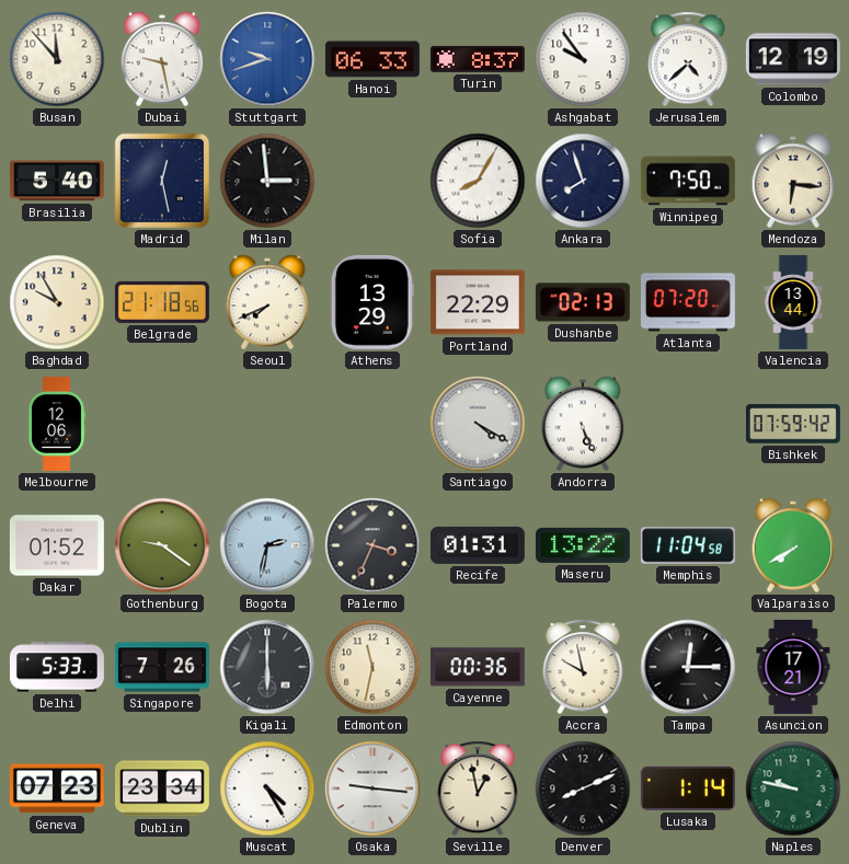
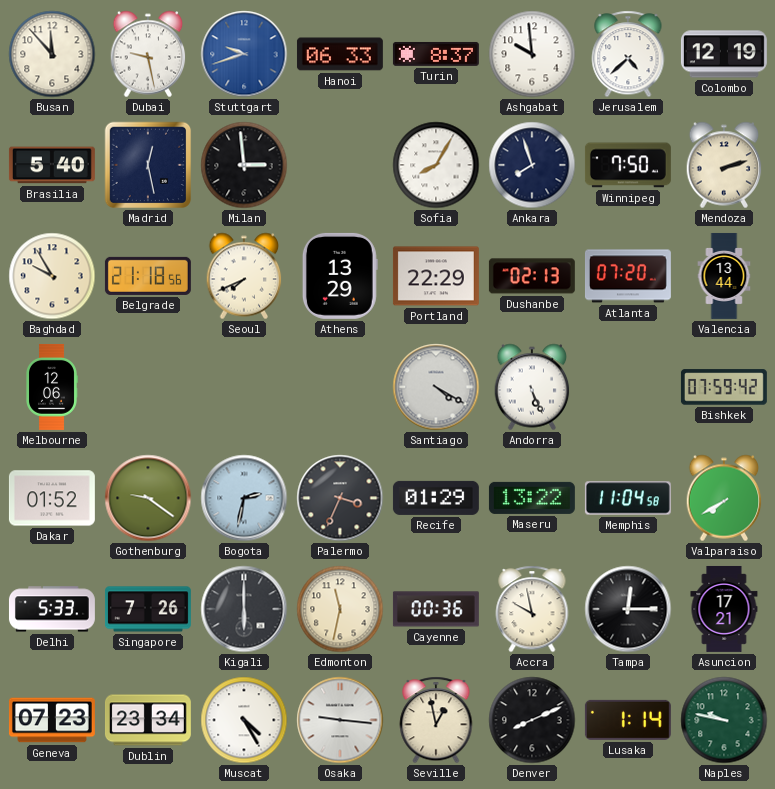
Ashgabat: 9:54 -> 9:59
Mendoza: 6:16 -> 2:12
Recife: 01:31 -> 01:29
